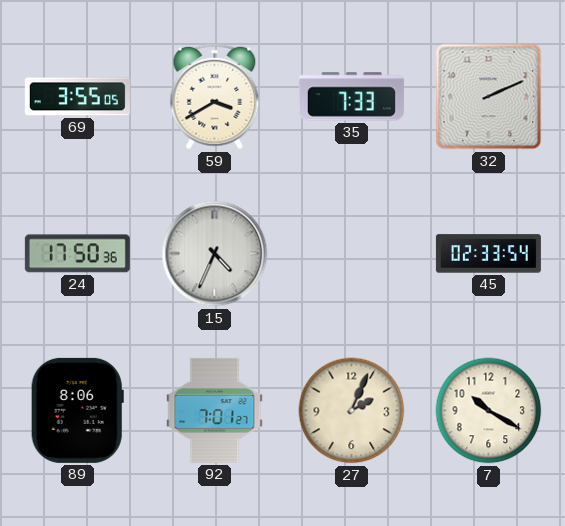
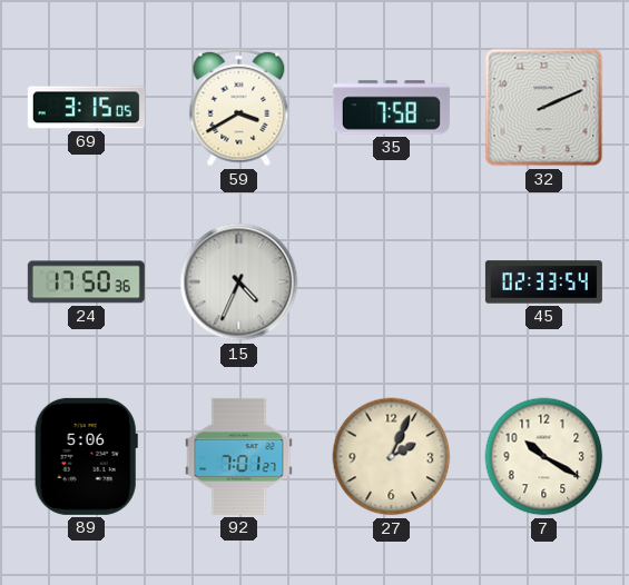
69: 3:55 -> 3:15
35: 7:33 -> 7:58
89: 8:06 -> 5:06
